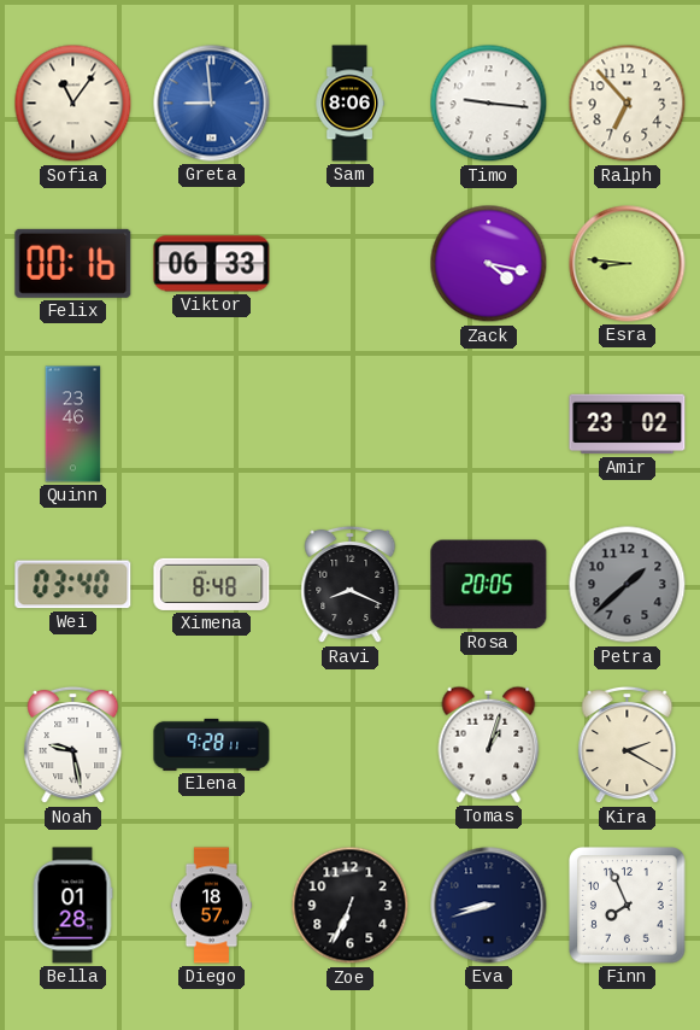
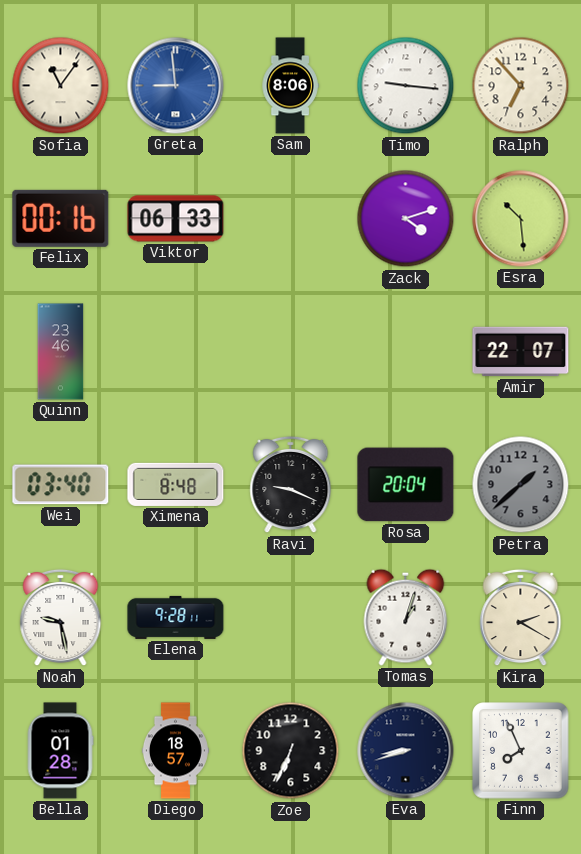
Zack: 4:17 -> 4:12
Esra: 8:46 -> 10:29
Amir: 23:02 -> 22:07
Ravi: 8:19 -> 9:19
Rosa: 20:05 -> 20:04
